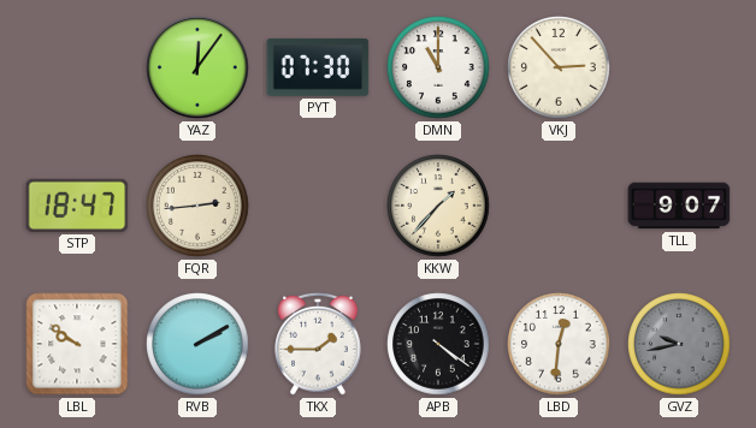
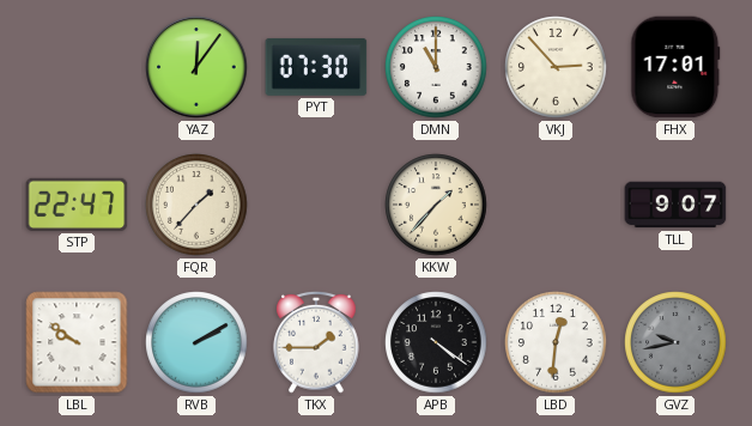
FHX: none -> 17:01
STP: 18:47 -> 22:47
FQR: 2:44 -> 1:37
